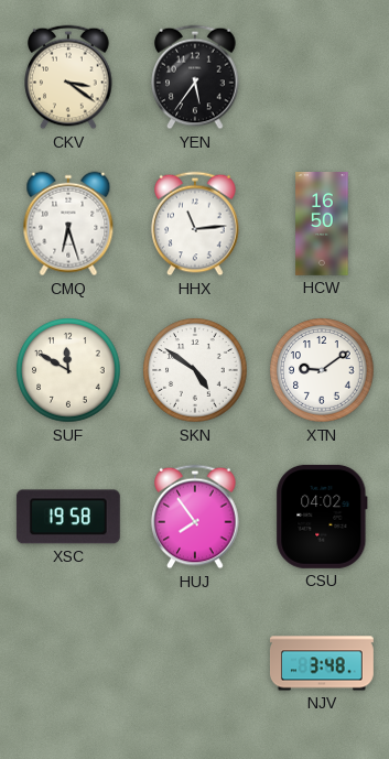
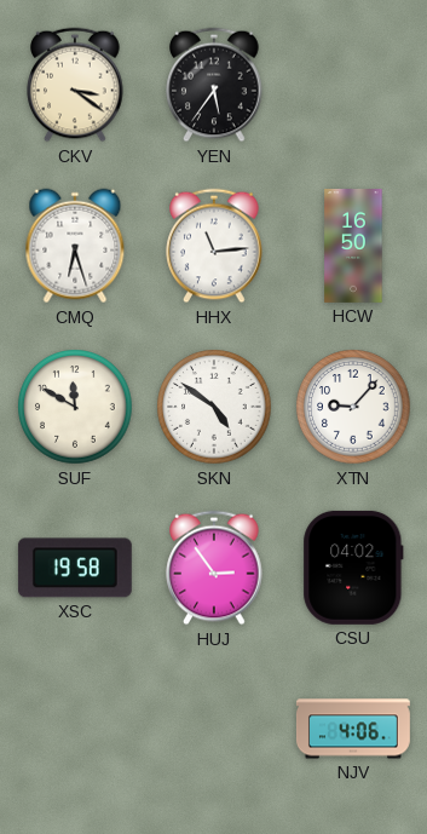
XTN: 9:09 -> 9:07
HUJ: 7:54 -> 2:54
NJV: 3:48 -> 4:06
